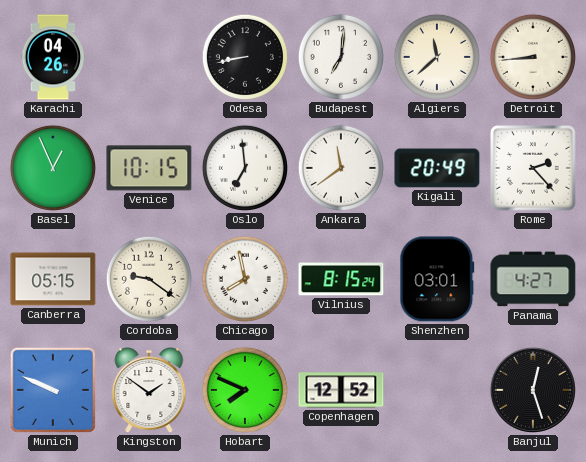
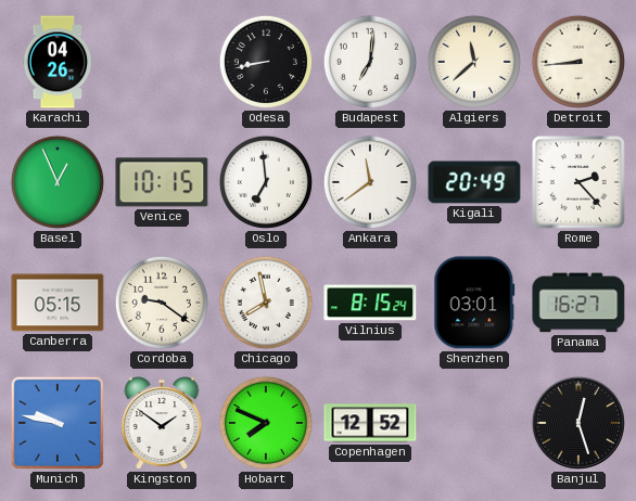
Panama: 4:27 -> 16:27
Munich: 9:49 -> 9:47
